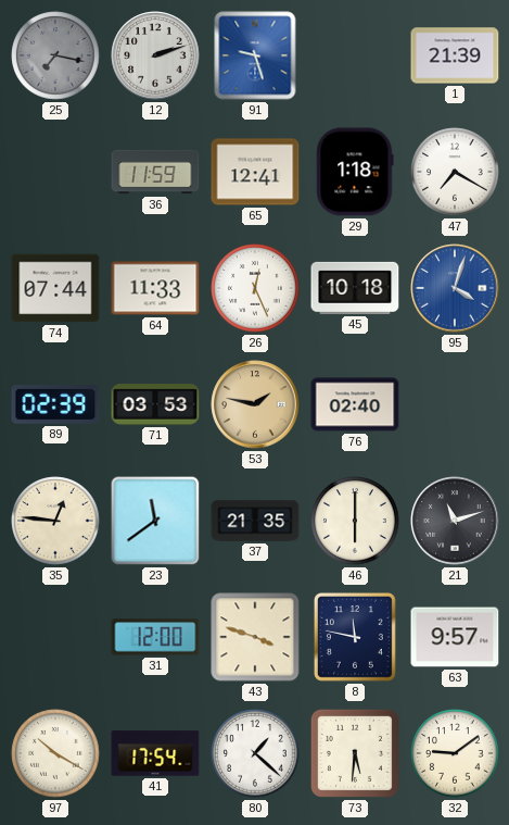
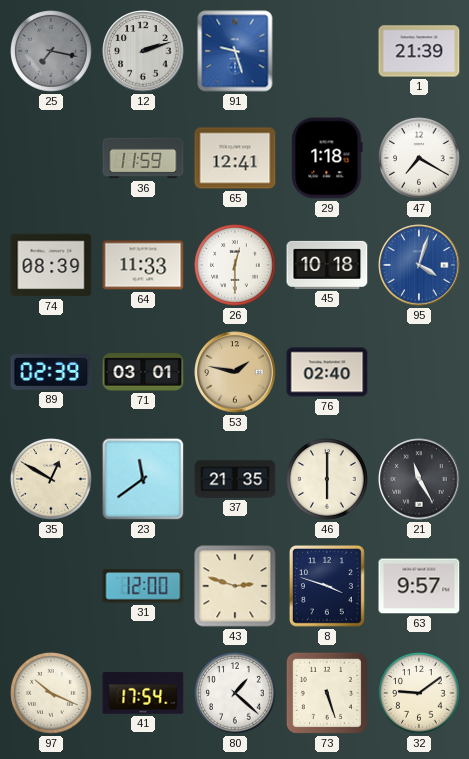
74: 07:44 -> 08:39
26: 12:26 -> 12:30
71: 03:53 -> 03:01
35: 12:46 -> 12:50
21: 11:12 -> 11:25
43: 3:48 -> 2:48
8: 11:47 -> 3:48
97: 10:20 -> 10:19
73: 5:31 -> 5:27
